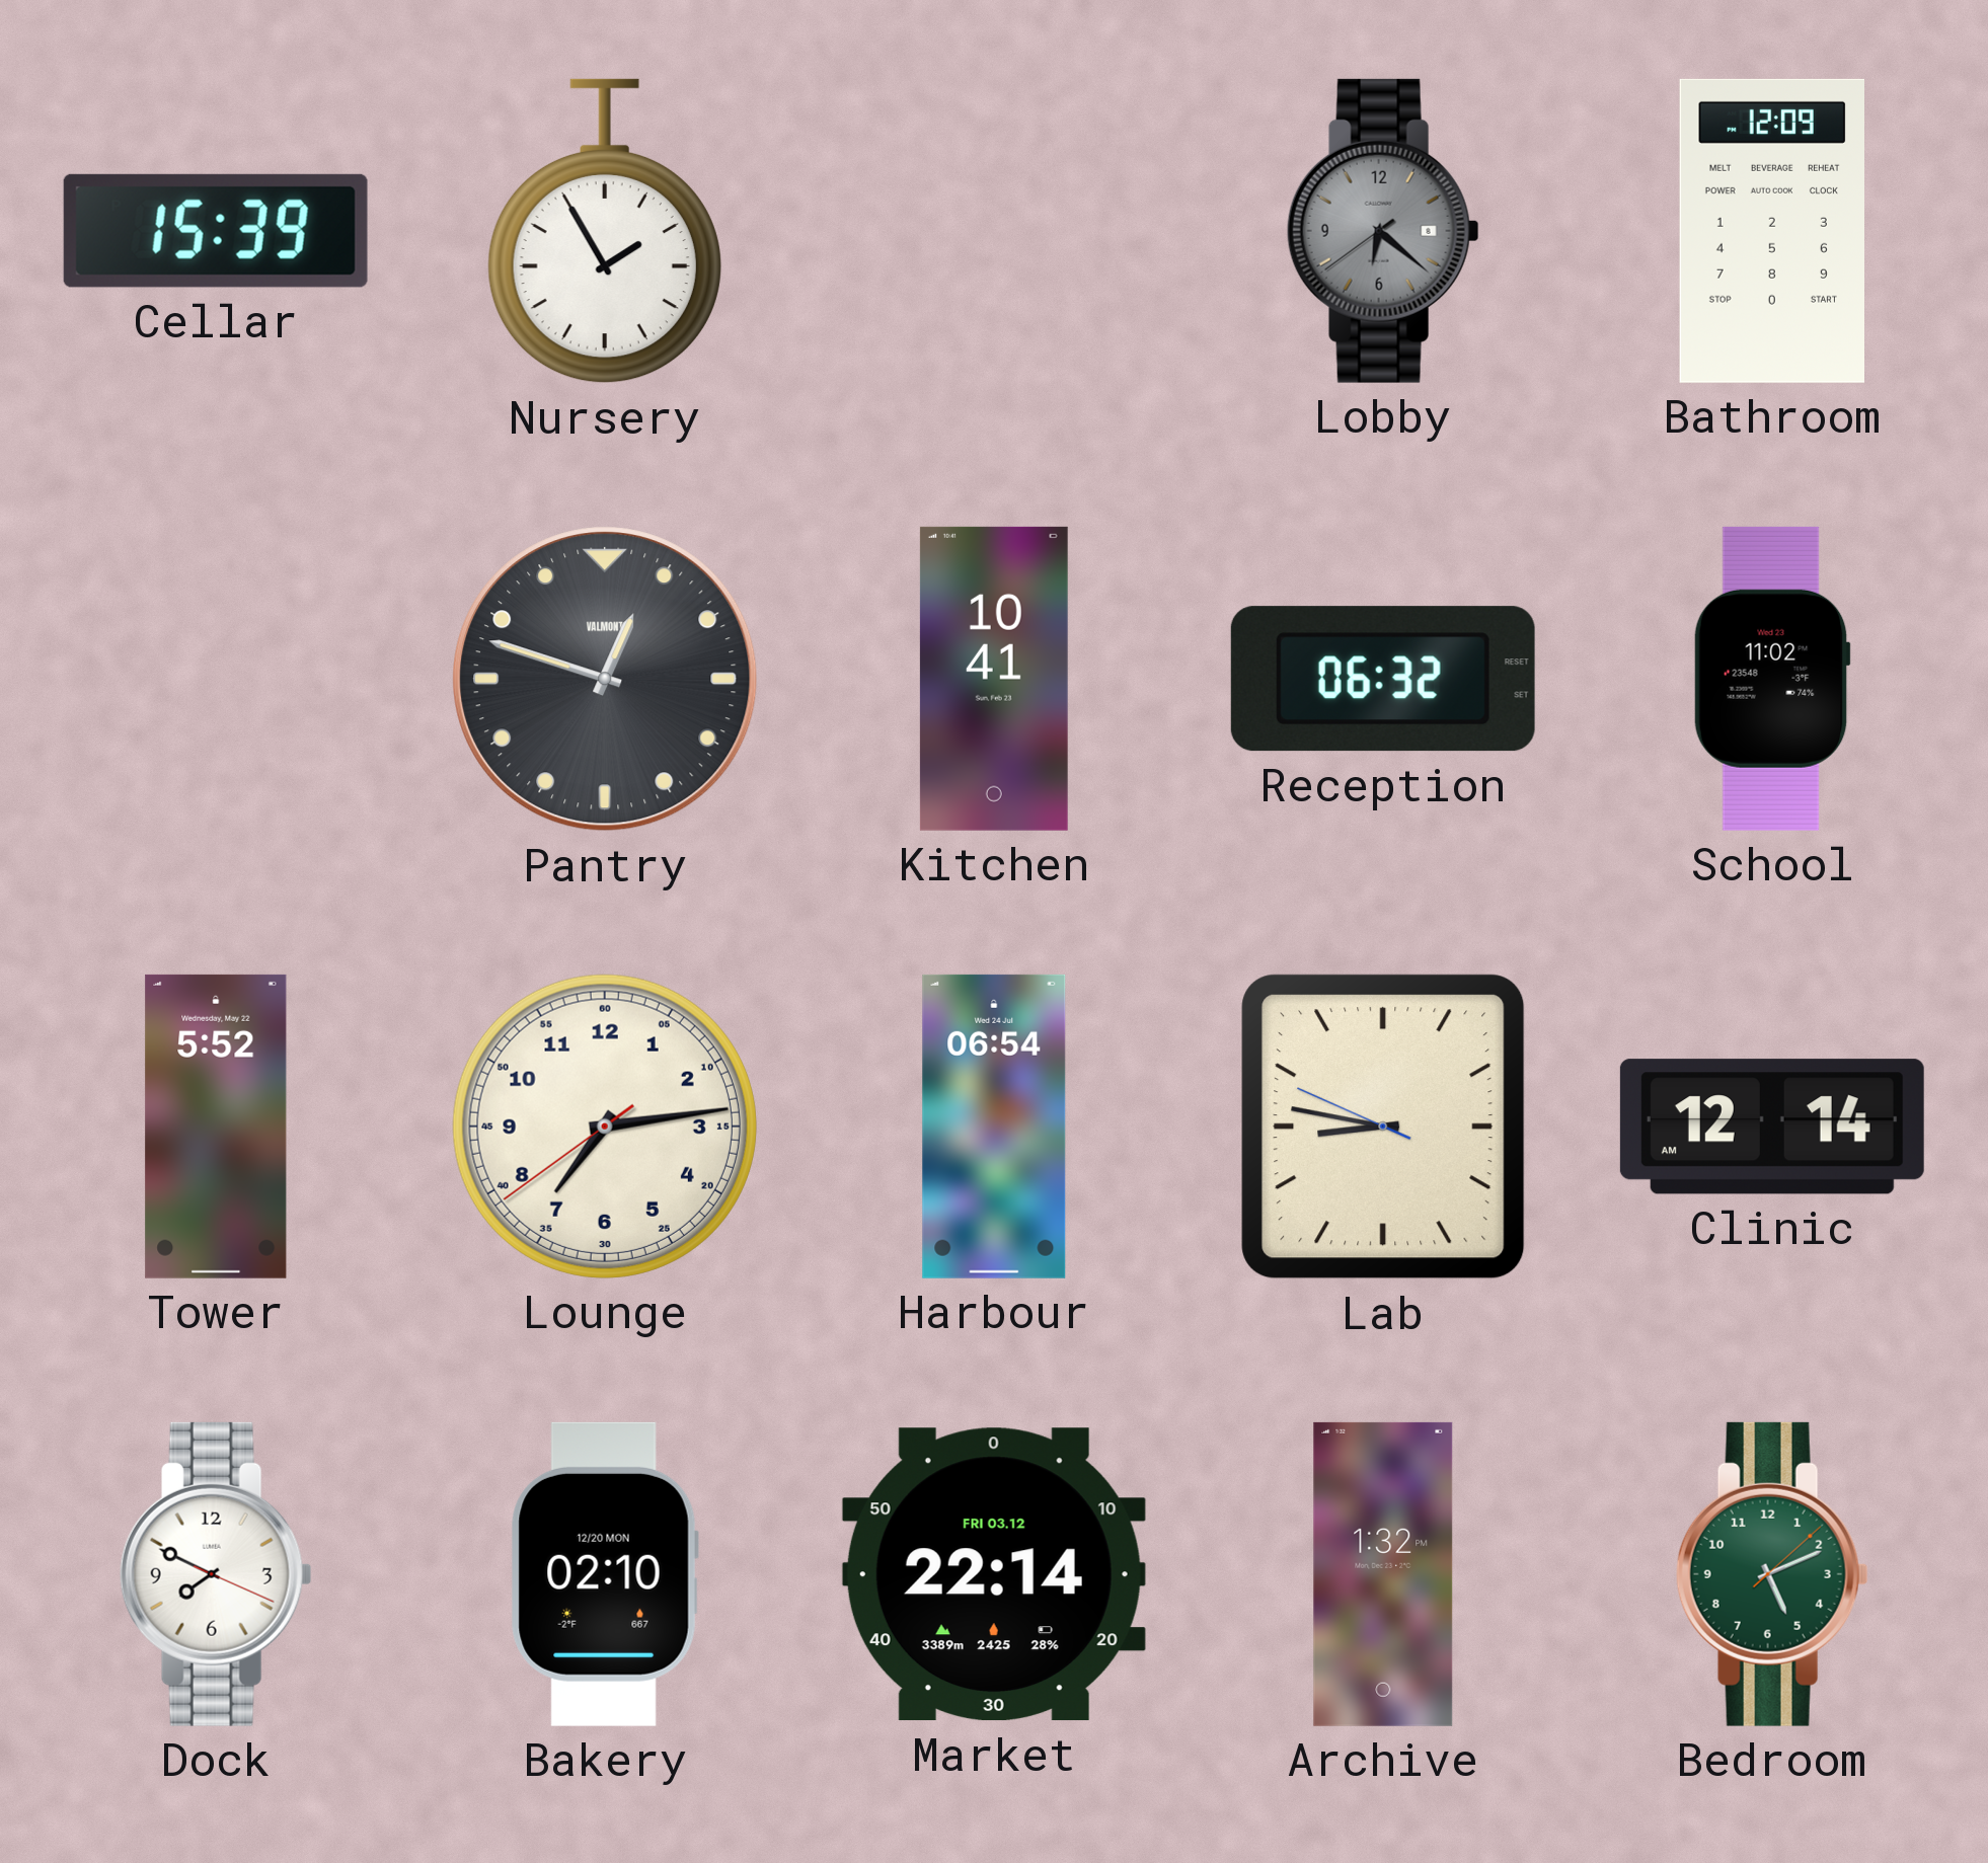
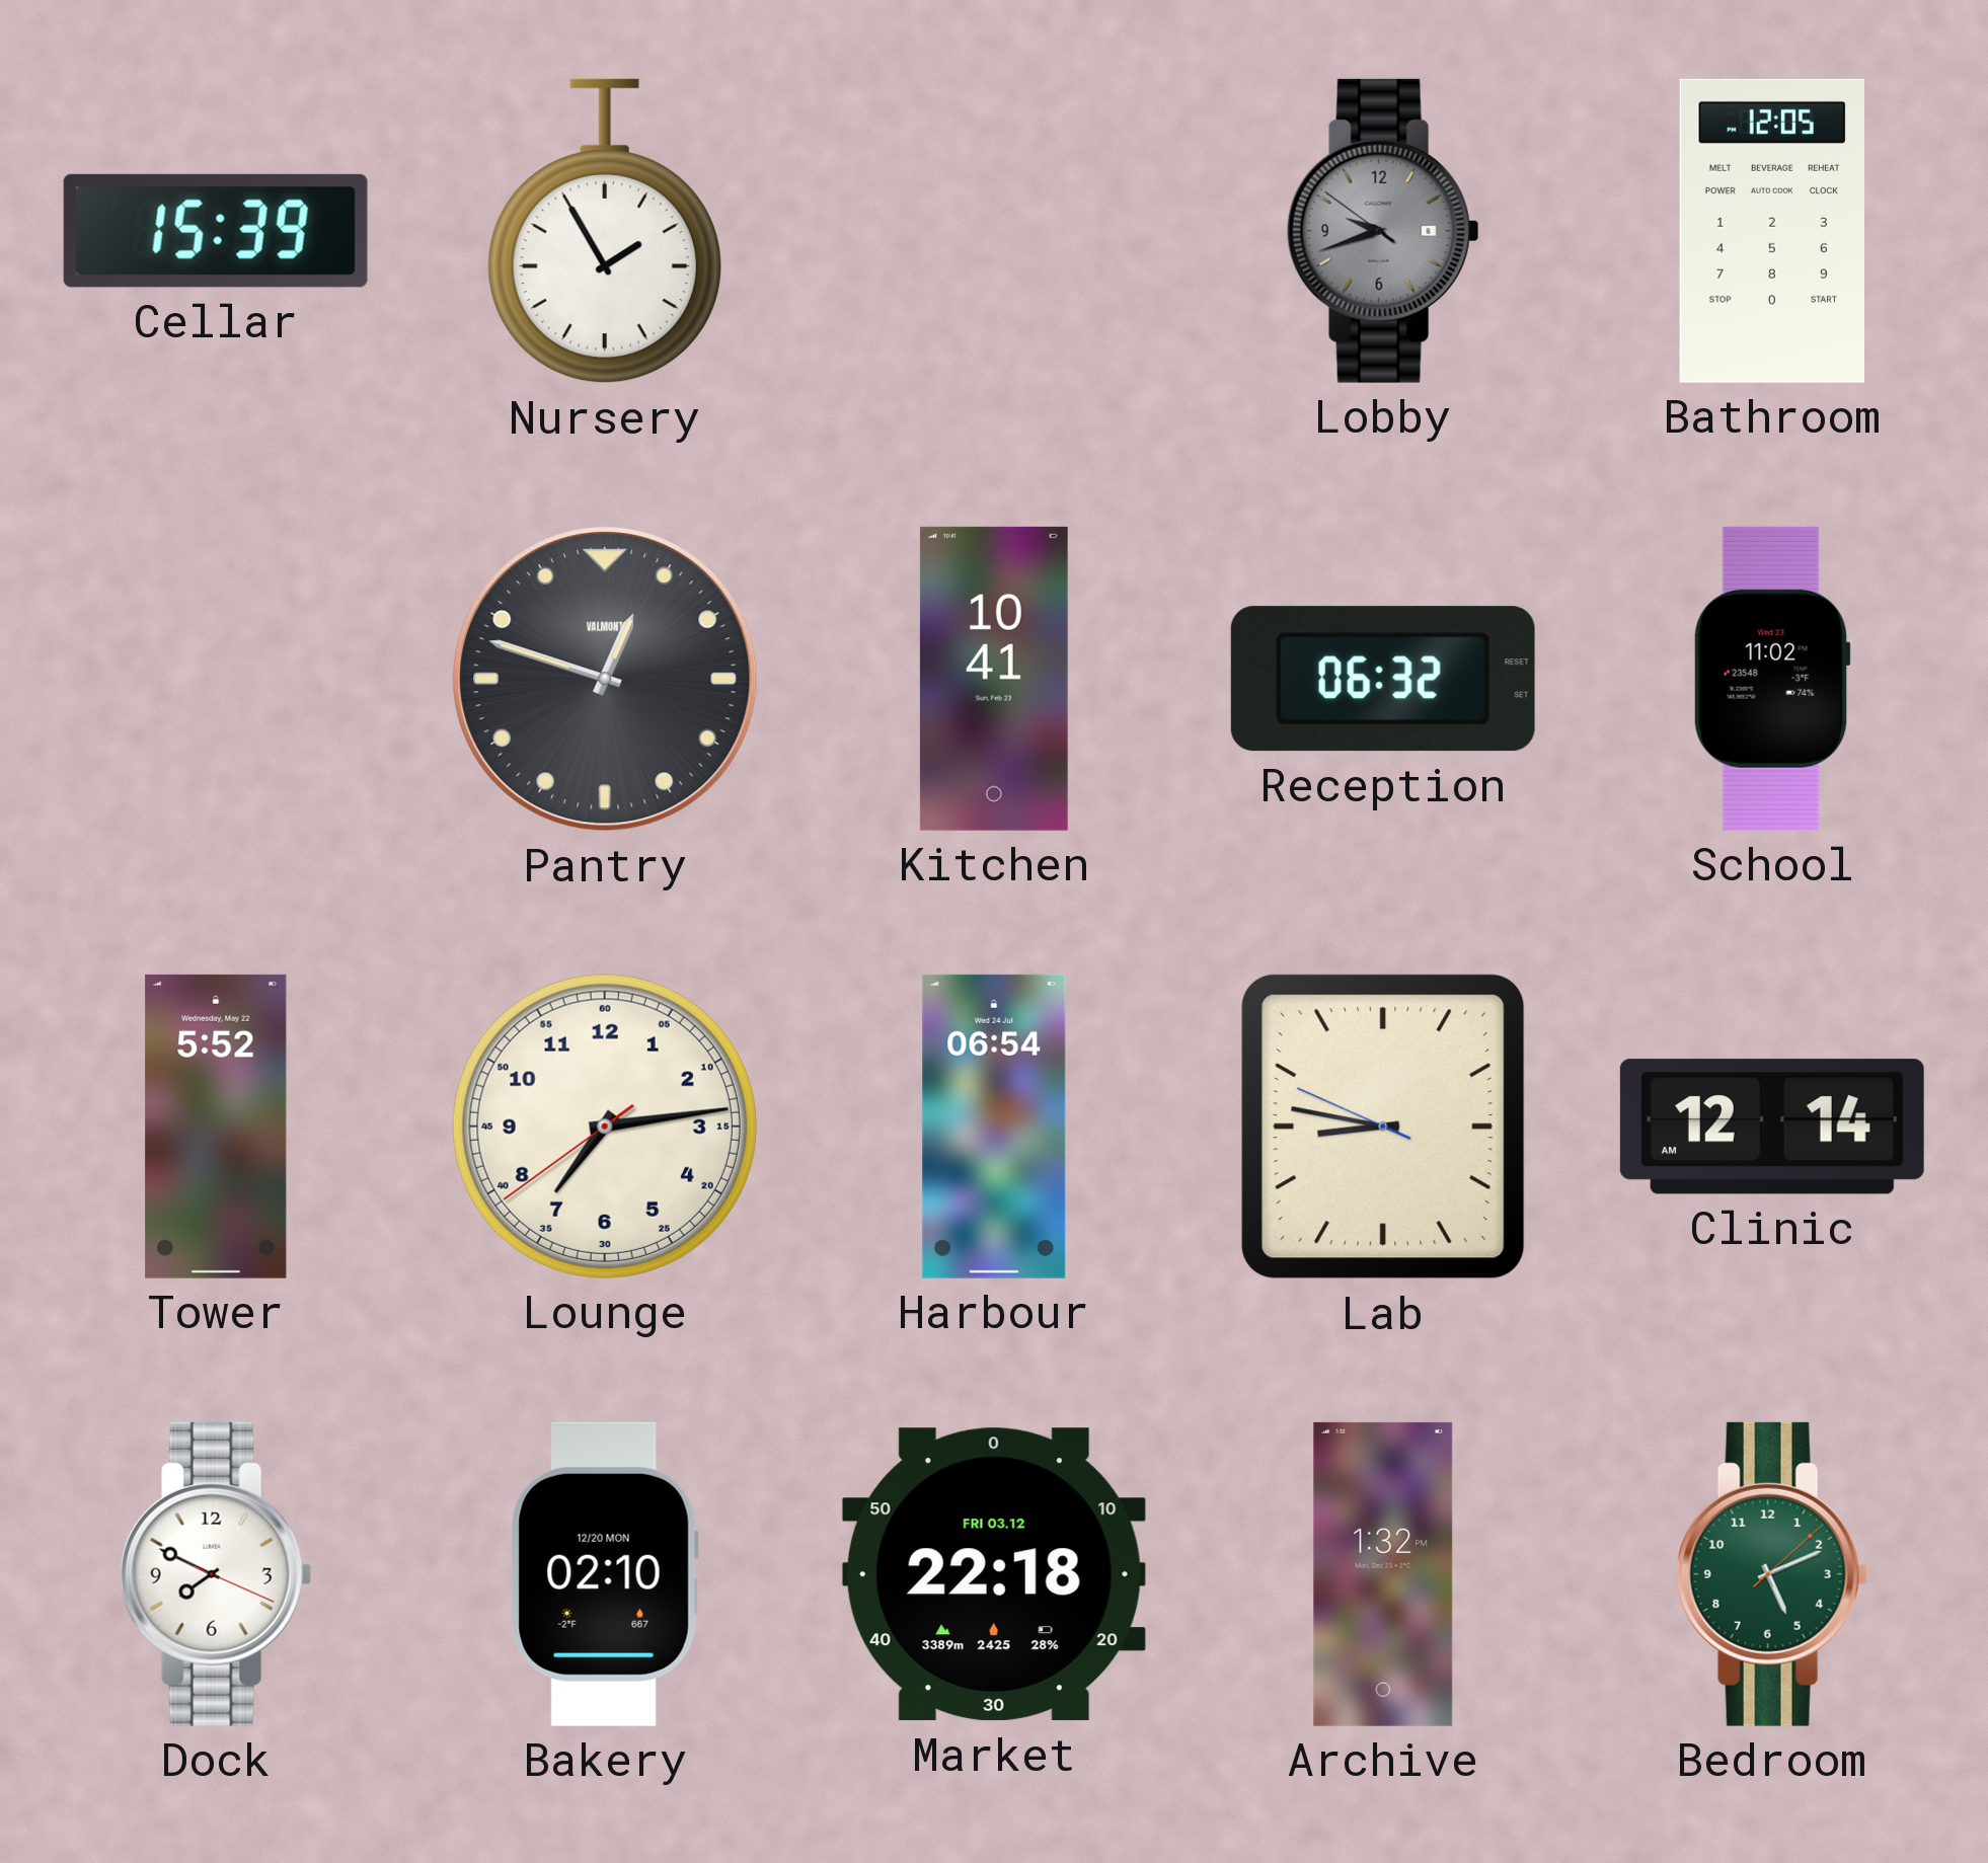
Lobby: 6:21 -> 9:41
Bathroom: 12:09 -> 12:05
Market: 22:14 -> 22:18
